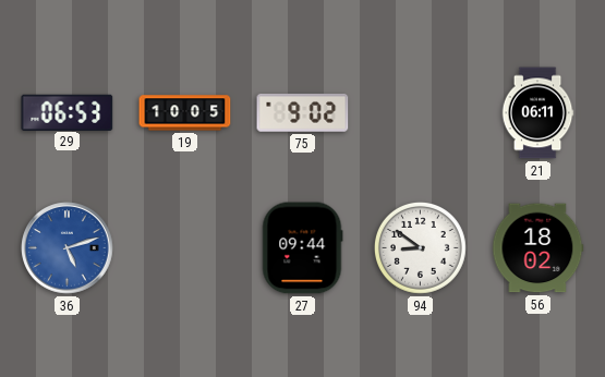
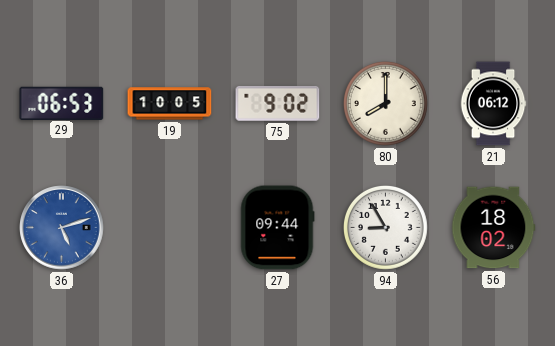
80: none -> 8:00
21: 06:11 -> 06:12
94: 8:51 -> 8:55
